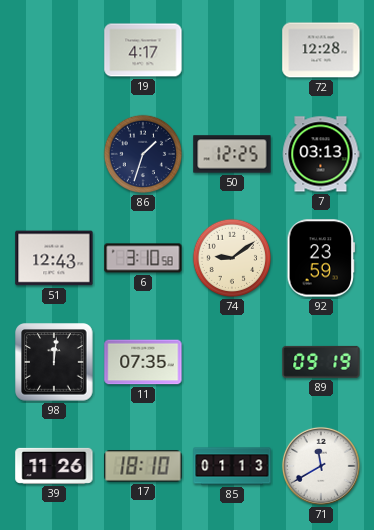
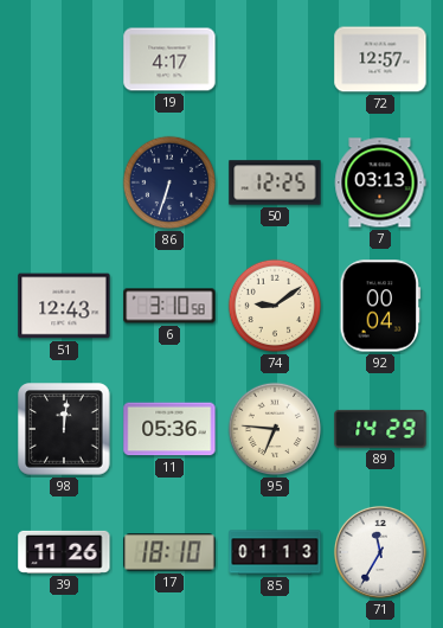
72: 12:28 -> 12:57
86: 1:33 -> 6:33
92: 23:59 -> 00:04
11: 07:35 -> 05:36
95: none -> 6:46
89: 09:19 -> 14:29
71: 11:40 -> 11:35
